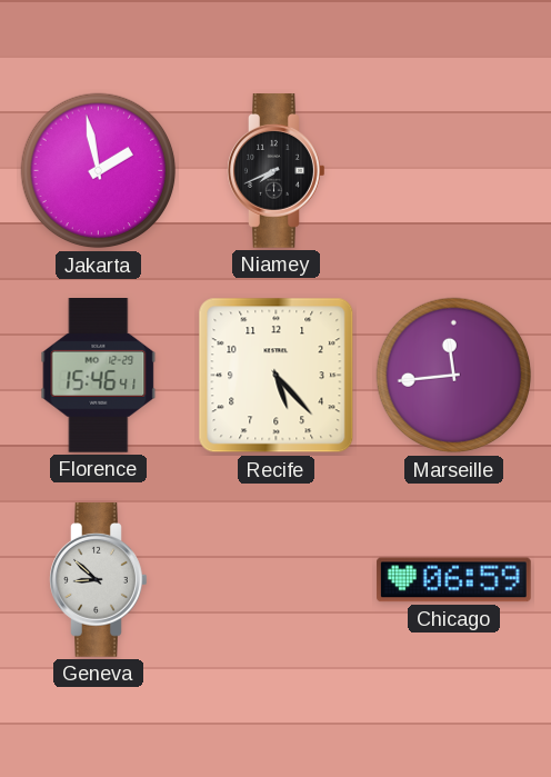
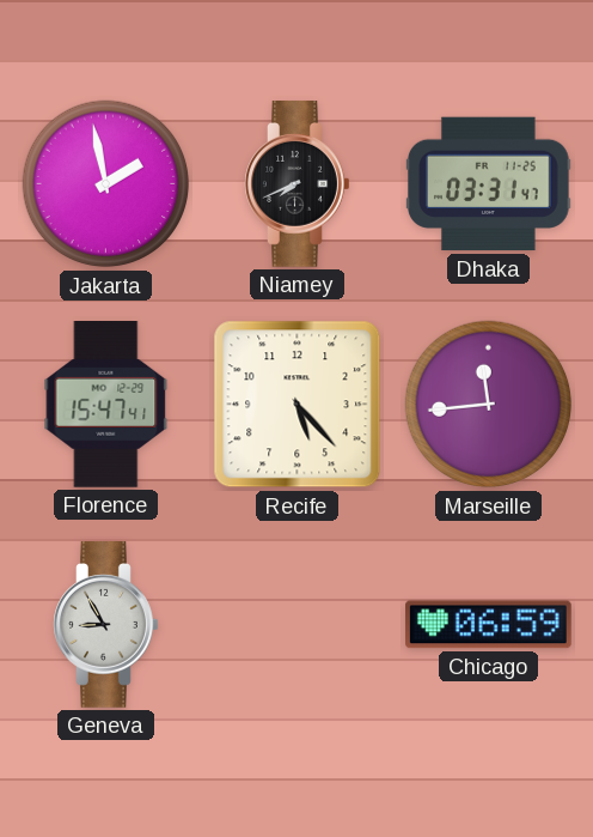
Dhaka: none -> 03:31
Florence: 15:46 -> 15:47
Geneva: 8:52 -> 8:55
